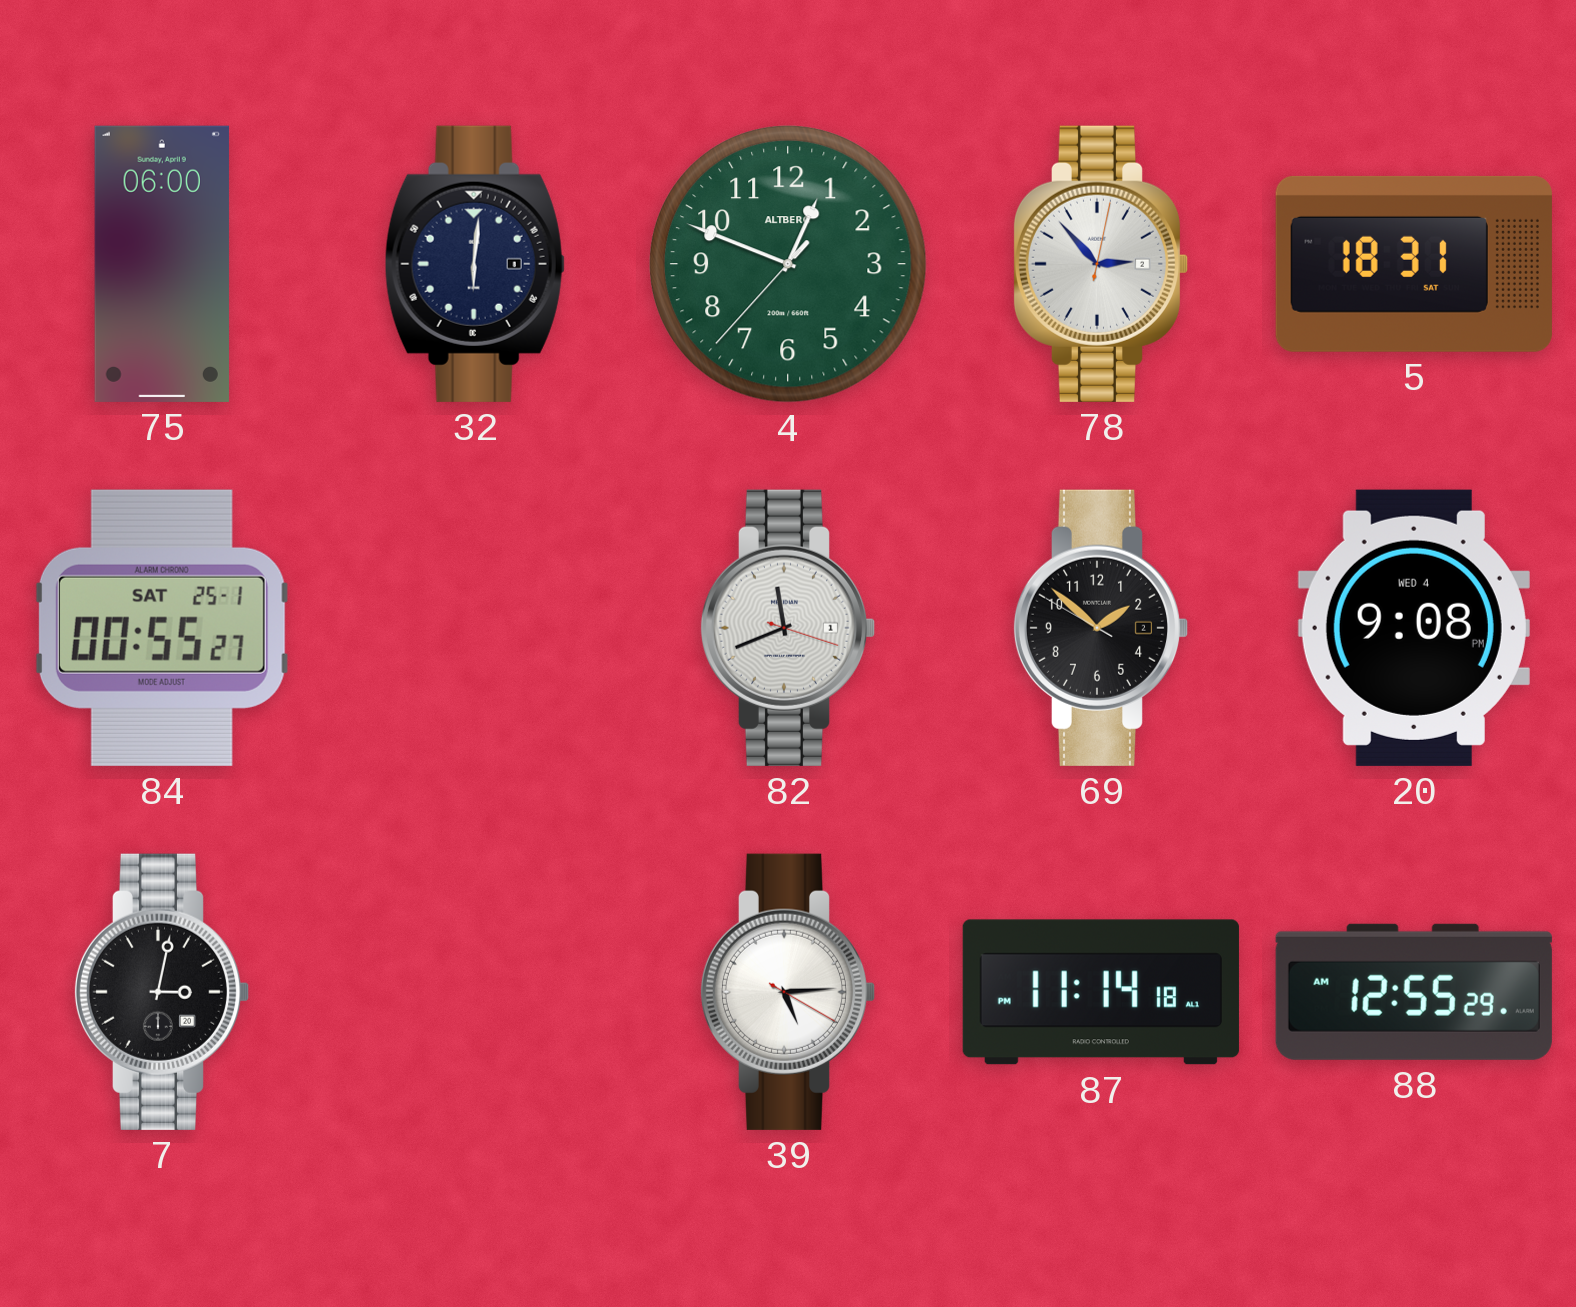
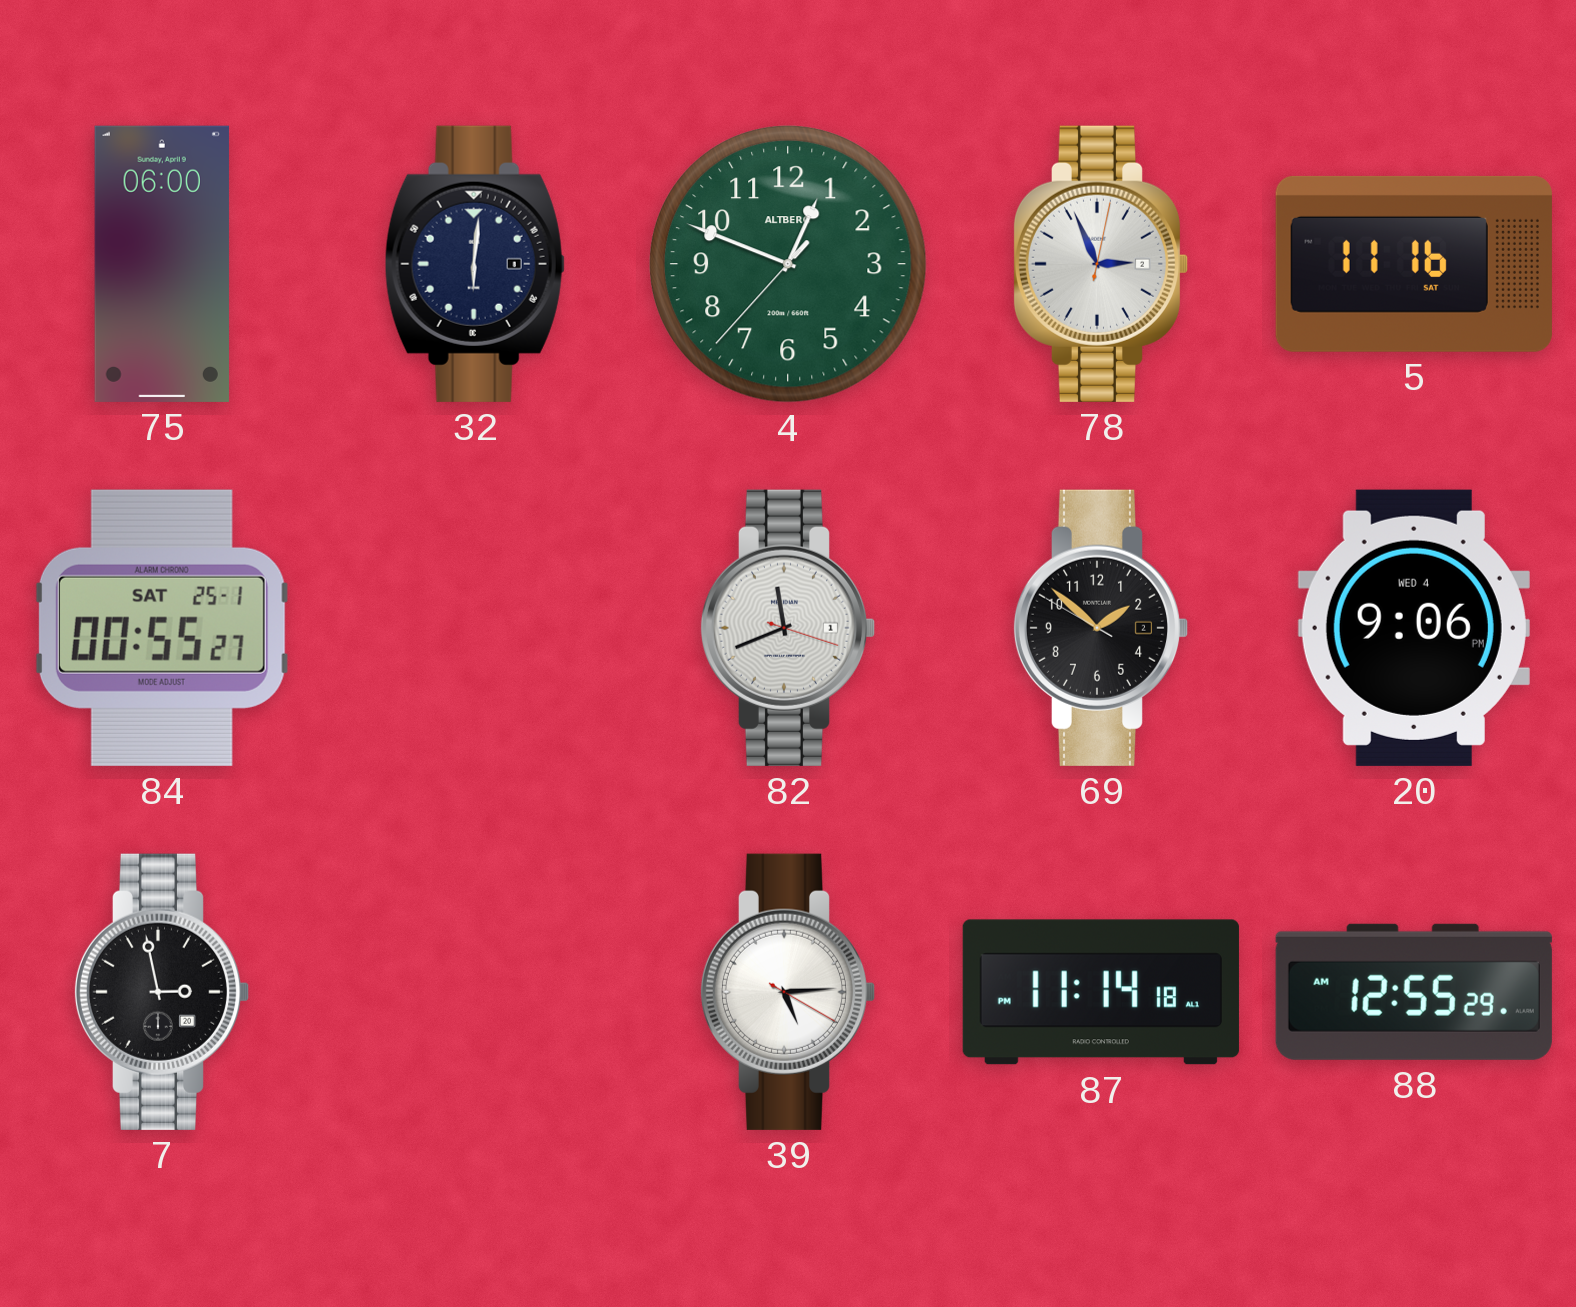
78: 2:53 -> 2:56
5: 18:31 -> 11:16
20: 9:08 -> 9:06
7: 3:02 -> 2:58
